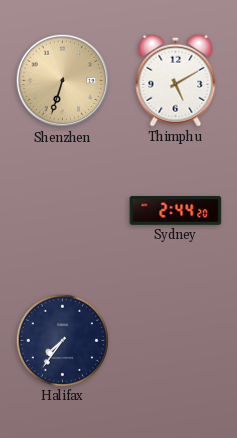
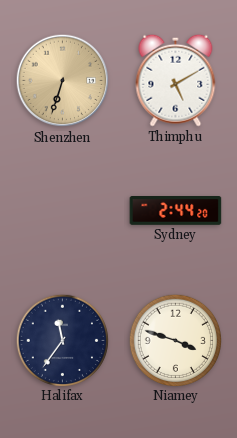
Halifax: 7:36 -> 11:36
Niamey: none -> 3:48
